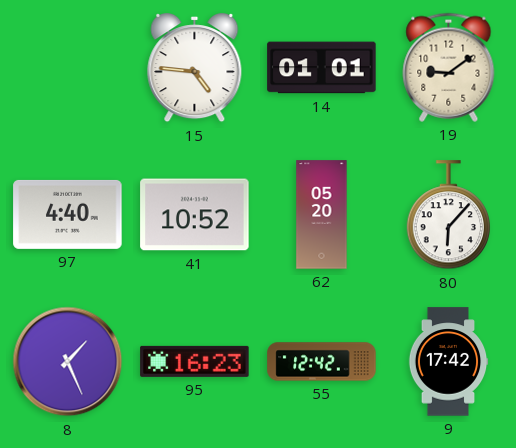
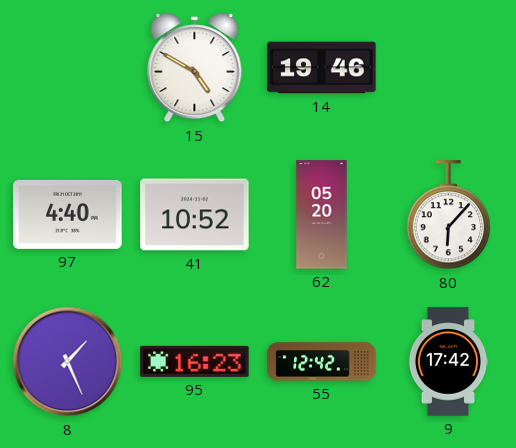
15: 4:46 -> 4:50
14: 01:01 -> 19:46
19: 9:09 -> none
